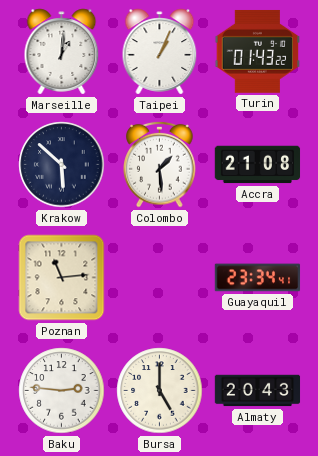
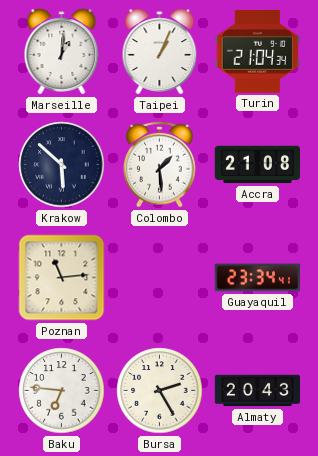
Turin: 01:43 -> 21:04
Baku: 2:46 -> 6:46
Bursa: 5:00 -> 2:25
